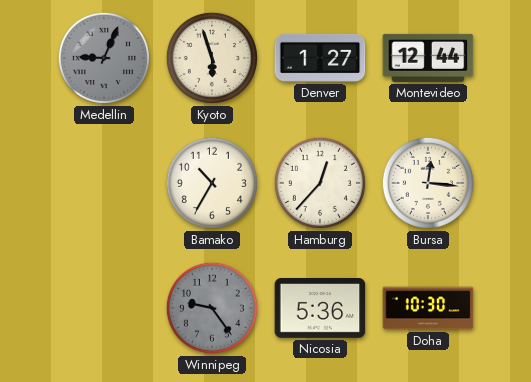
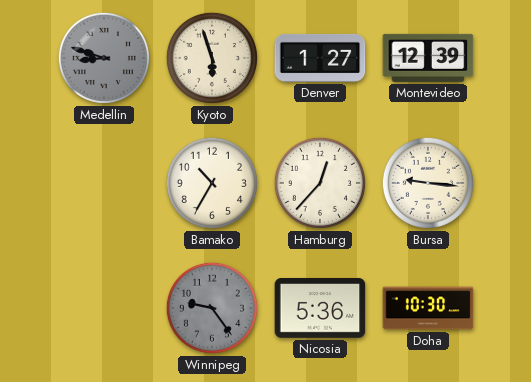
Medellin: 9:04 -> 8:48
Montevideo: 12:44 -> 12:39
Bursa: 12:16 -> 9:16
